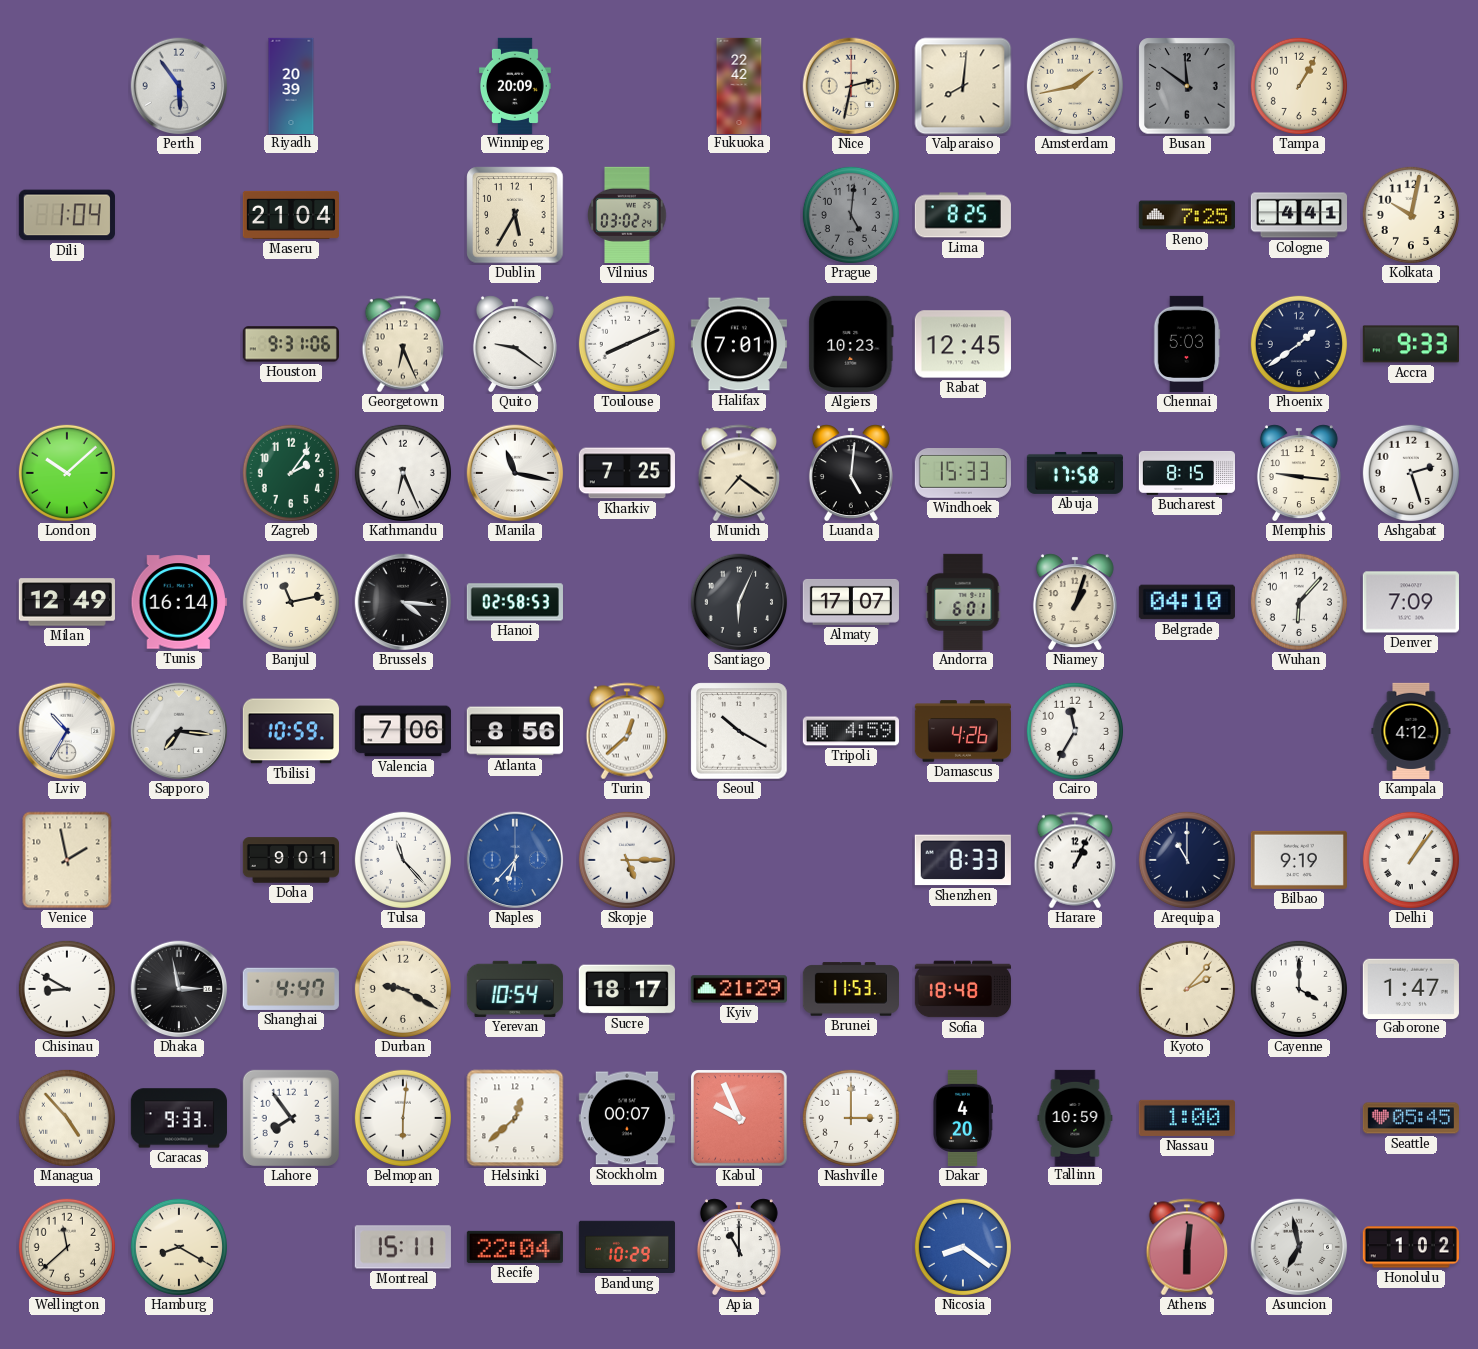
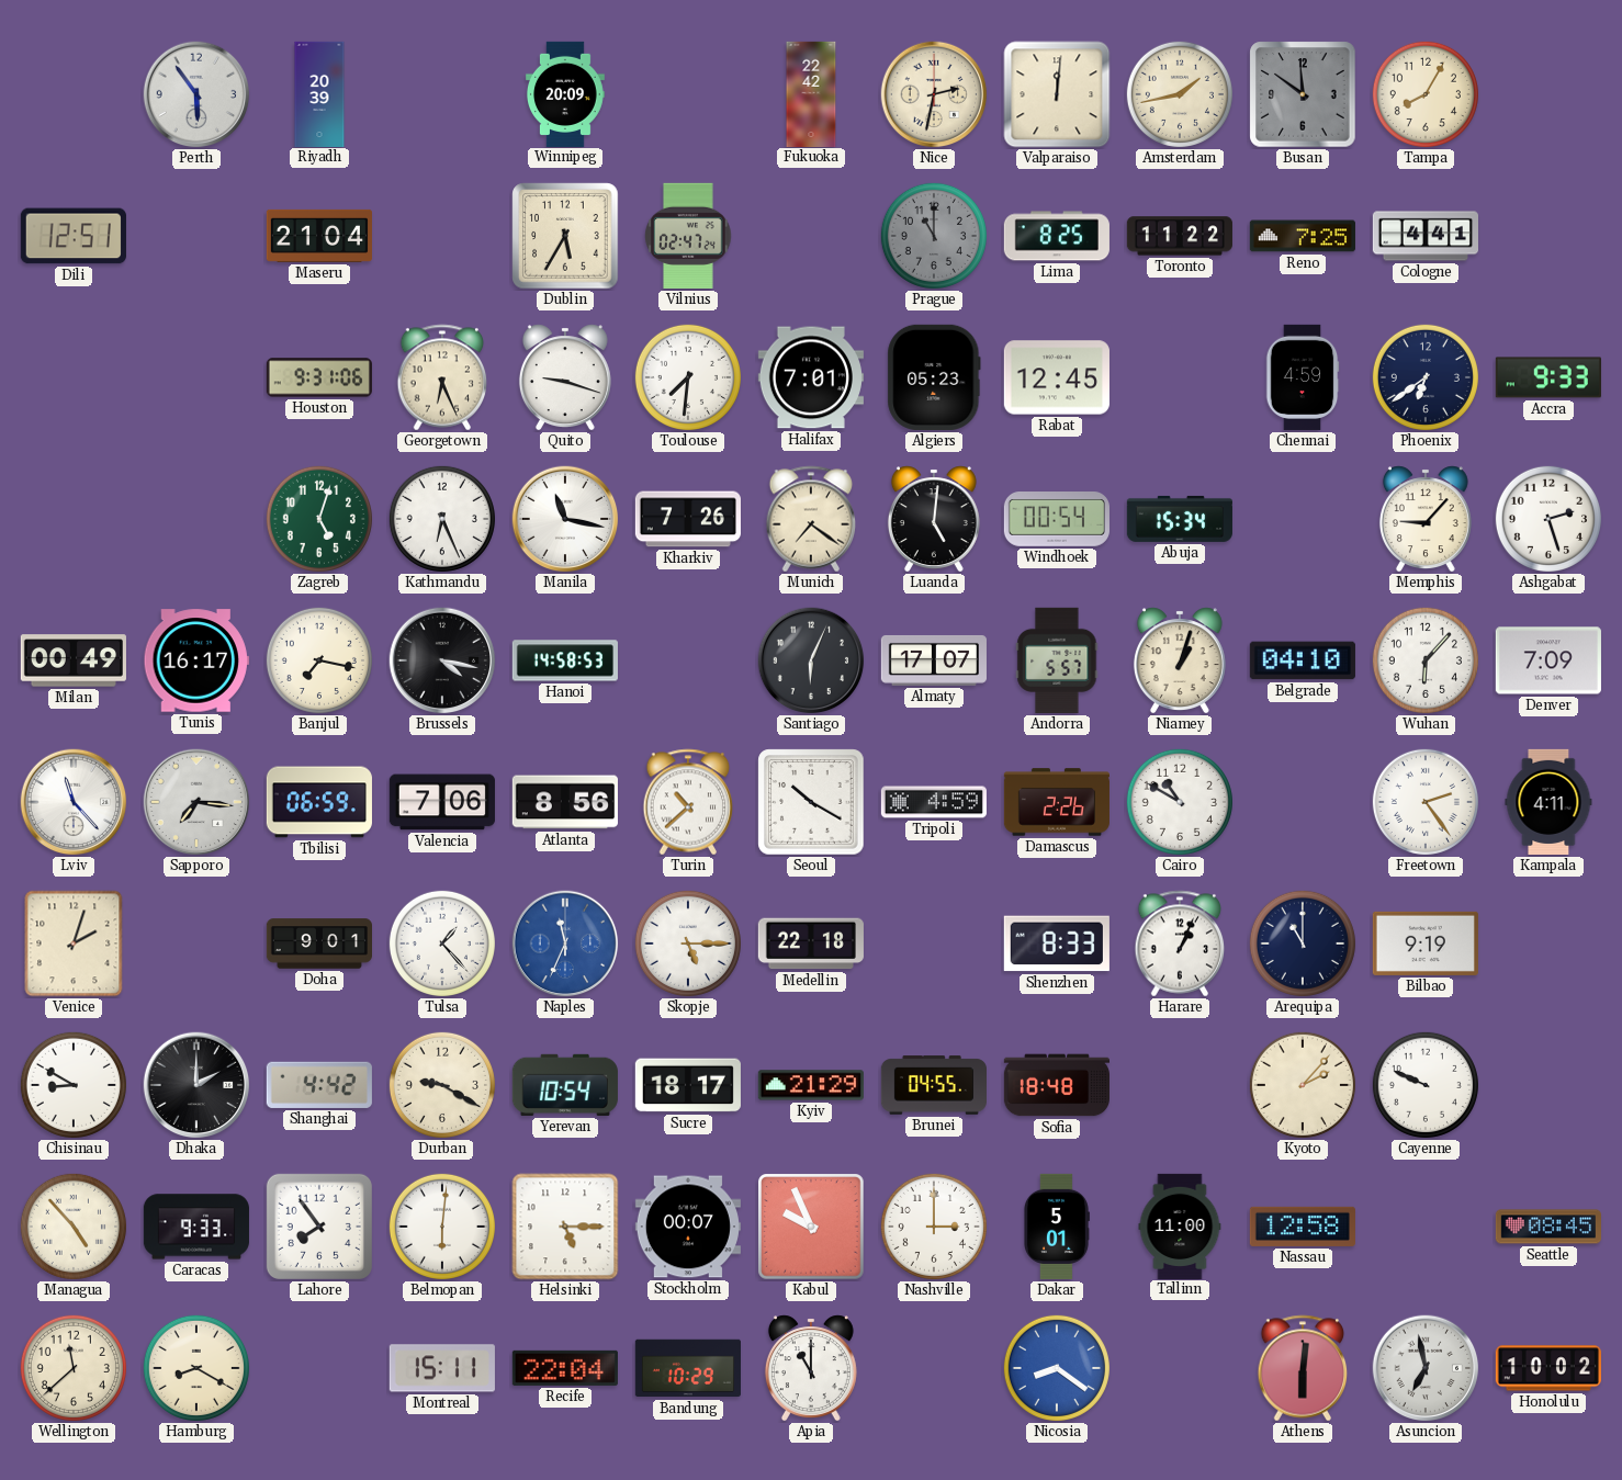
Valparaiso: 8:01 -> 12:01
Tampa: 1:05 -> 8:05
Dili: 1:04 -> 12:51
Vilnius: 03:02 -> 02:47
Prague: 5:01 -> 11:00
Toronto: none -> 11:22
Kolkata: 10:02 -> none
Quito: 9:21 -> 9:18
Toulouse: 8:11 -> 7:31
Algiers: 10:23 -> 05:23
Chennai: 5:03 -> 4:59
Phoenix: 1:39 -> 6:39
London: 10:08 -> none
Zagreb: 2:06 -> 5:03
Kharkiv: 7:25 -> 7:26
Windhoek: 15:33 -> 00:54
Abuja: 17:58 -> 15:34
Bucharest: 8:15 -> none
Memphis: 9:16 -> 9:07
Milan: 12:49 -> 00:49
Tunis: 16:14 -> 16:17
Banjul: 11:13 -> 7:17
Brussels: 4:16 -> 4:17
Hanoi: 02:58 -> 14:58
Andorra: 6:01 -> 5:57
Lviv: 10:35 -> 11:23
Tbilisi: 10:59 -> 06:59
Turin: 12:38 -> 10:38
Damascus: 4:26 -> 2:26
Cairo: 11:35 -> 10:50
Freetown: none -> 2:24
Kampala: 4:12 -> 4:11
Venice: 1:58 -> 2:03
Tulsa: 11:23 -> 1:23
Naples: 6:37 -> 11:34
Medellin: none -> 22:18
Delhi: 1:06 -> none
Dhaka: 2:58 -> 2:00
Shanghai: 4:47 -> 4:42
Brunei: 11:53 -> 04:55
Cayenne: 4:00 -> 9:49
Gaborone: 1:47 -> none
Helsinki: 12:38 -> 5:15
Dakar: 4:20 -> 5:01
Tallinn: 10:59 -> 11:00
Nassau: 1:00 -> 12:58
Seattle: 05:45 -> 08:45
Honolulu: 1:02 -> 10:02
